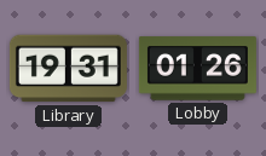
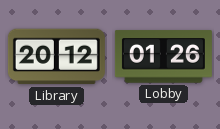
Library: 19:31 -> 20:12
